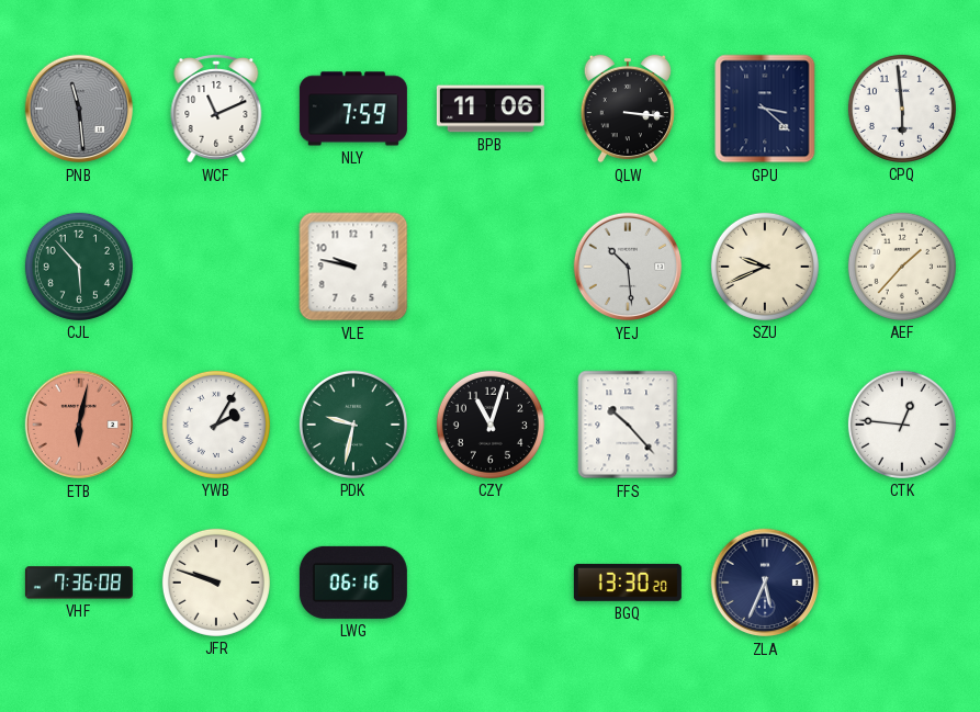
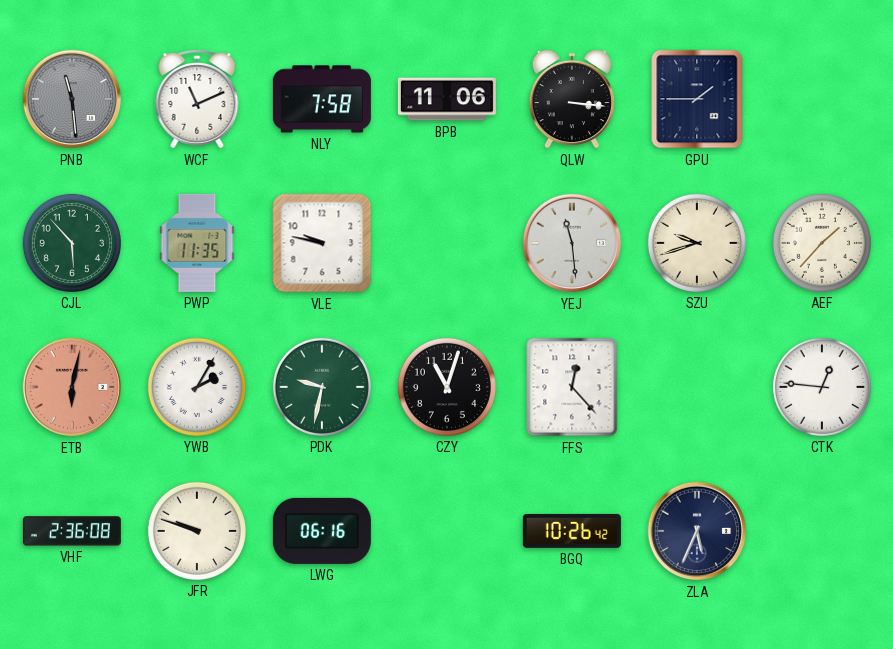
NLY: 7:59 -> 7:58
GPU: 3:22 -> 1:45
CPQ: 5:59 -> none
PWP: none -> 11:35
YEJ: 10:29 -> 11:29
SZU: 9:41 -> 9:42
FFS: 10:23 -> 12:23
VHF: 7:36 -> 2:36
BGQ: 13:30 -> 10:26
